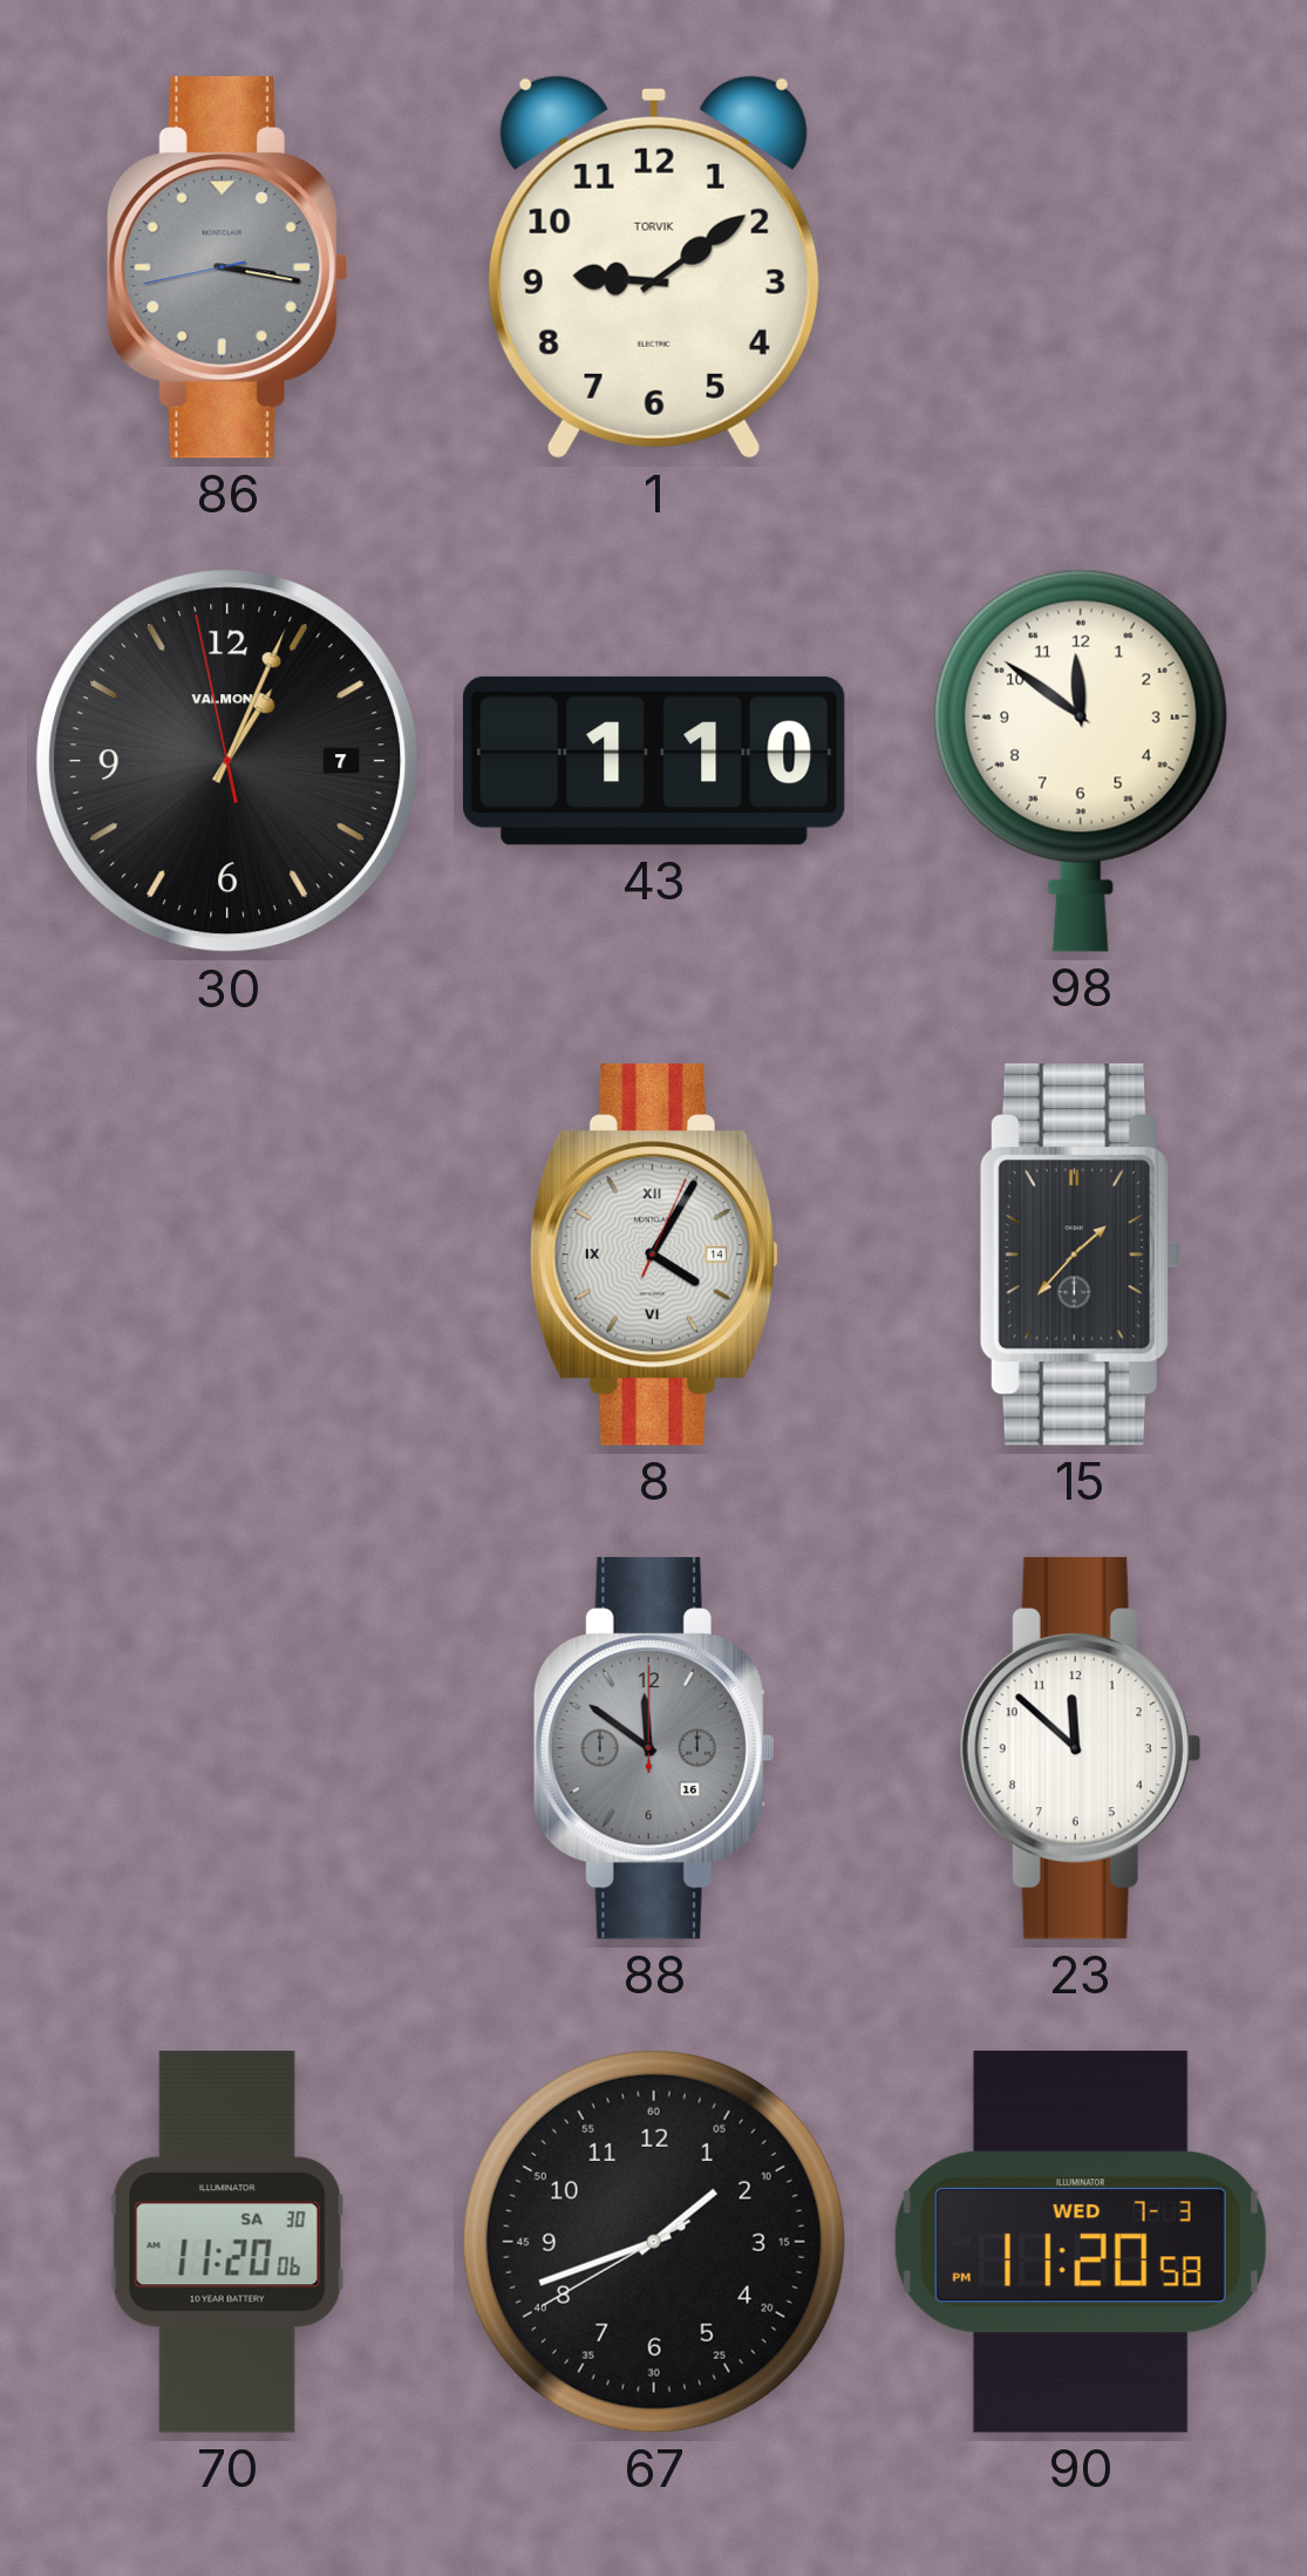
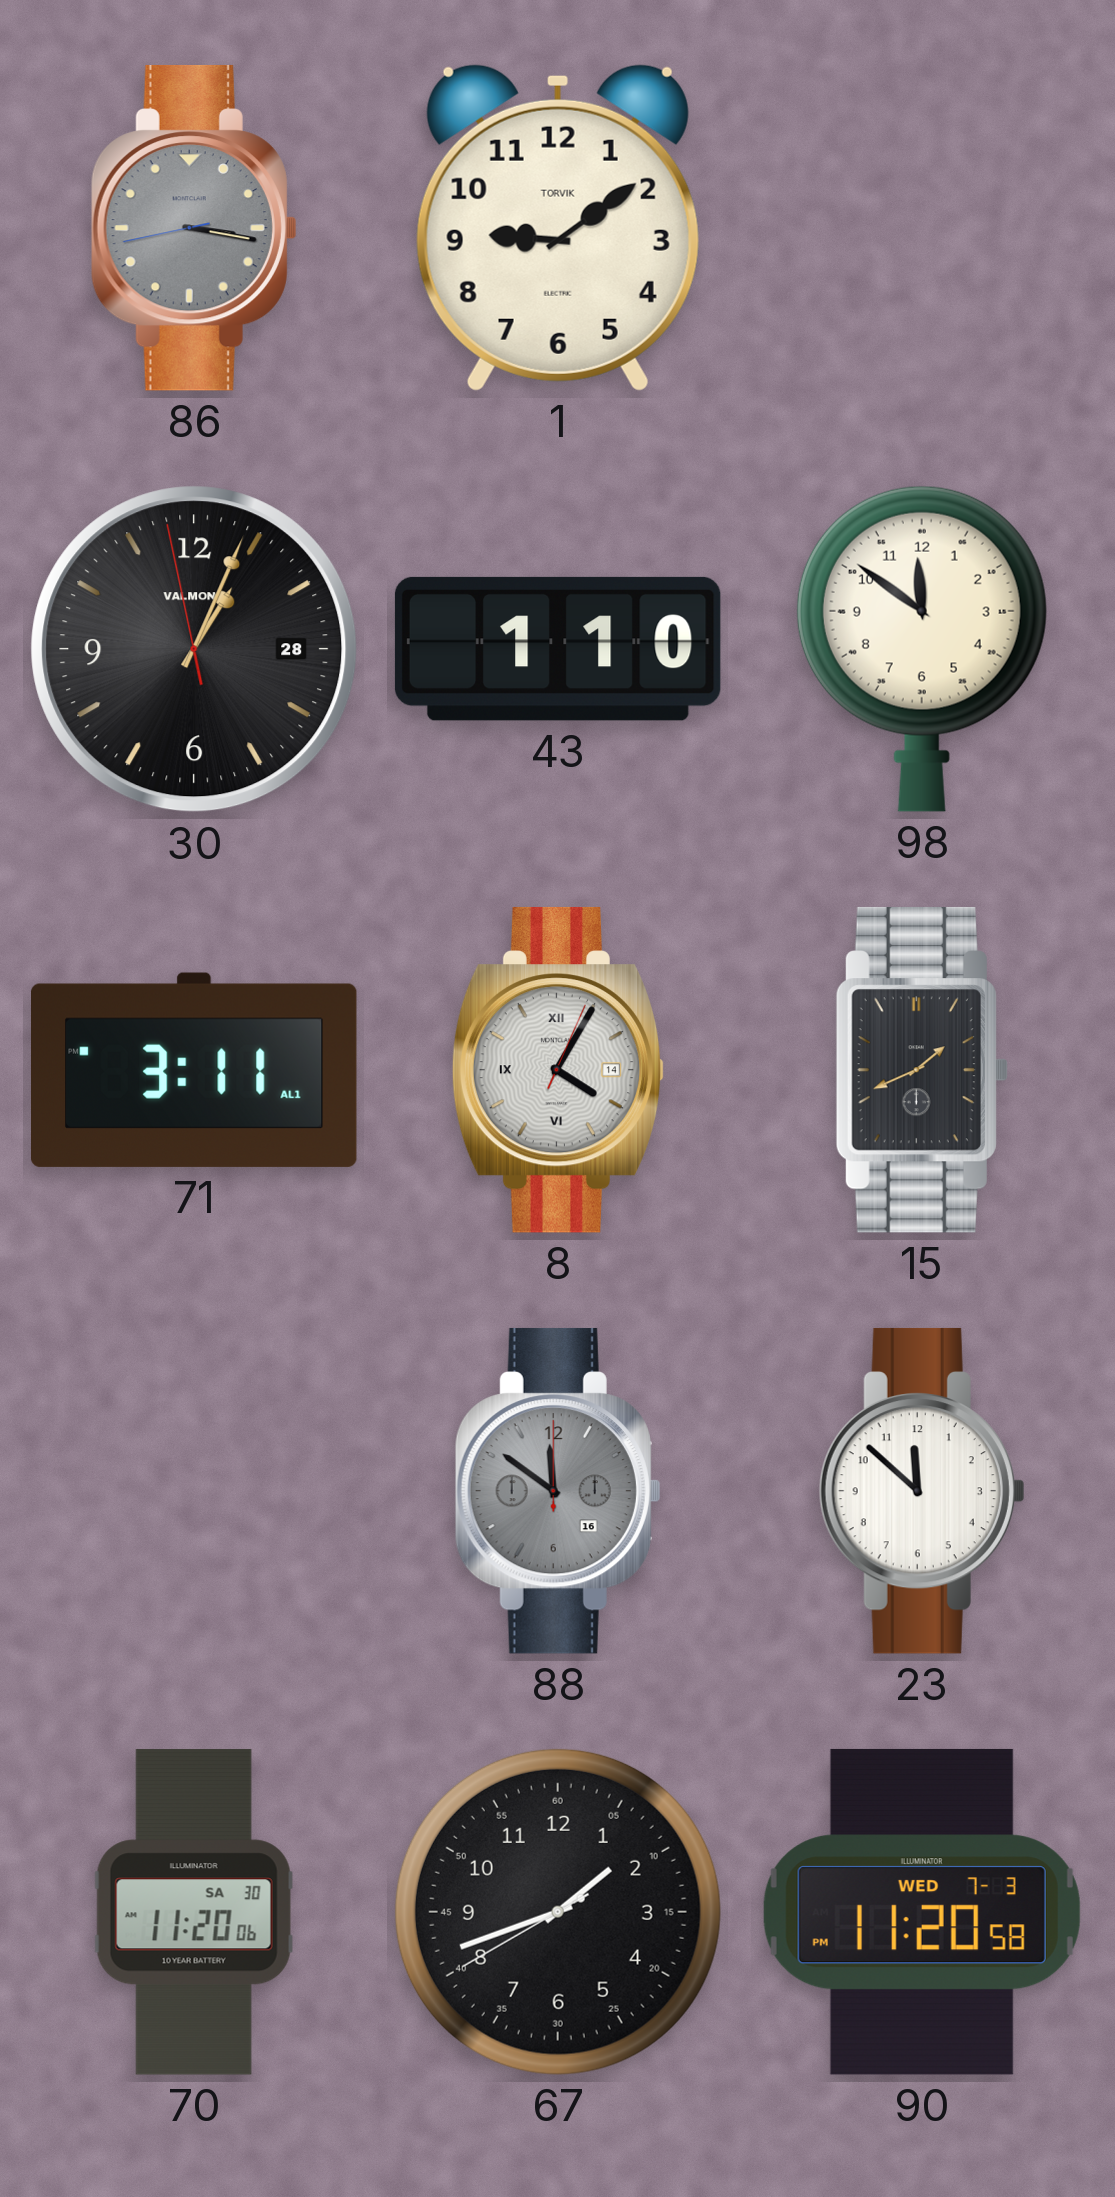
30 date: 7 -> 28
71: none -> 3:11
15: 1:37 -> 1:41
